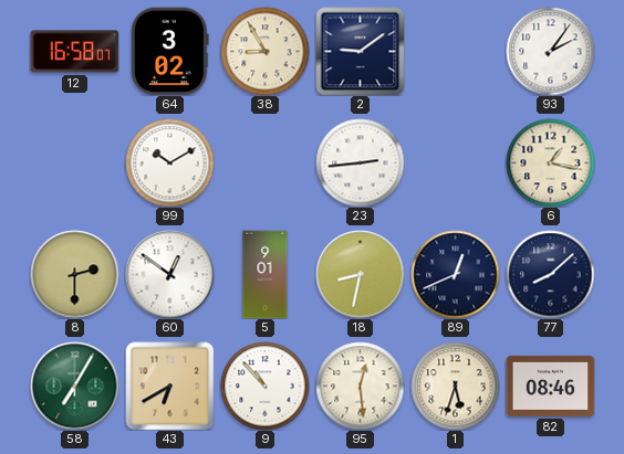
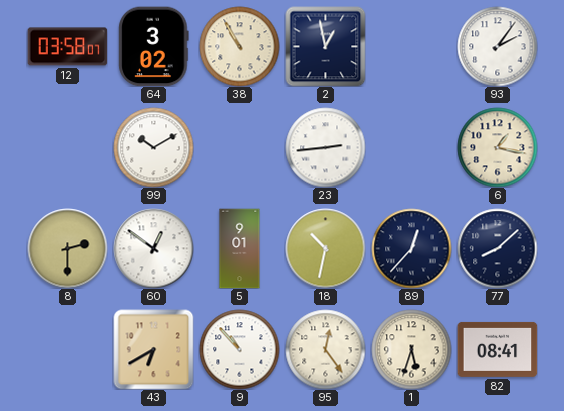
12: 16:58 -> 03:58
38: 8:55 -> 10:55
2: 9:09 -> 12:58
18: 8:32 -> 10:32
89: 12:41 -> 12:37
58: 7:05 -> none
95: 12:29 -> 12:24
82: 08:46 -> 08:41
